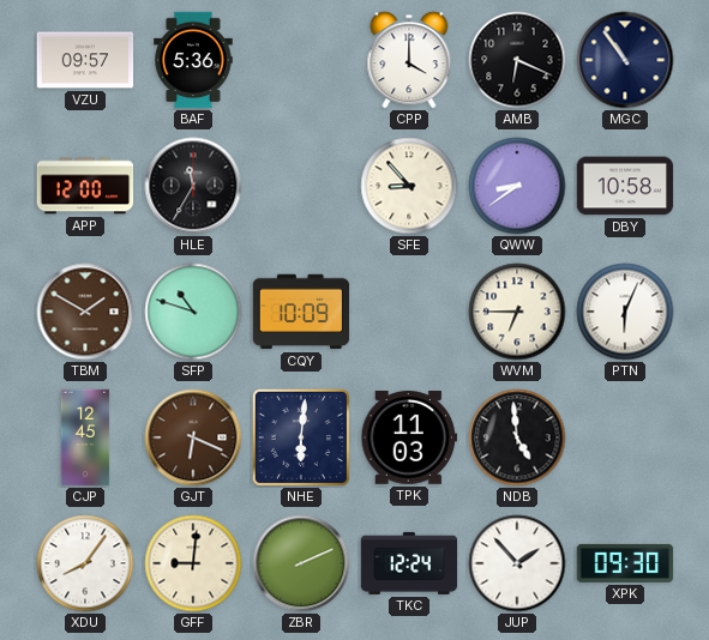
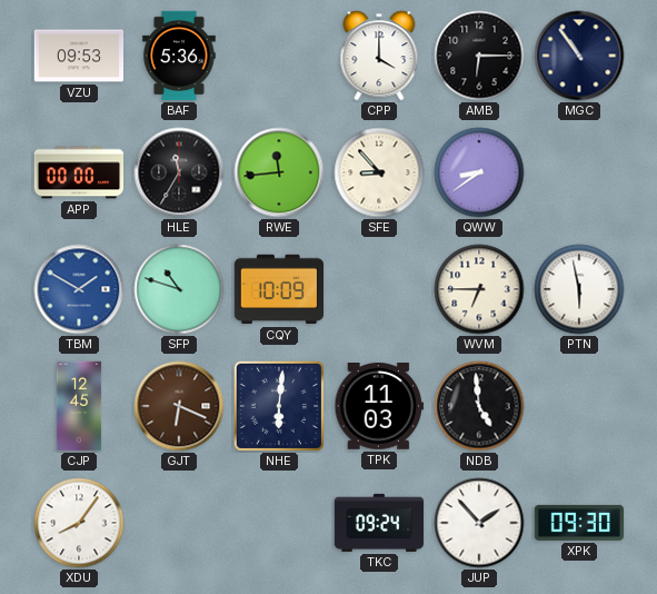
VZU: 09:57 -> 09:53
AMB: 6:19 -> 6:15
APP: 12:00 -> 00:00
RWE: none -> 11:44
DBY: 10:58 -> none
TBM dial: brown -> blue
PTN: 6:04 -> 5:58
GFF: 9:01 -> none
ZBR: 2:11 -> none
TKC: 12:24 -> 09:24
